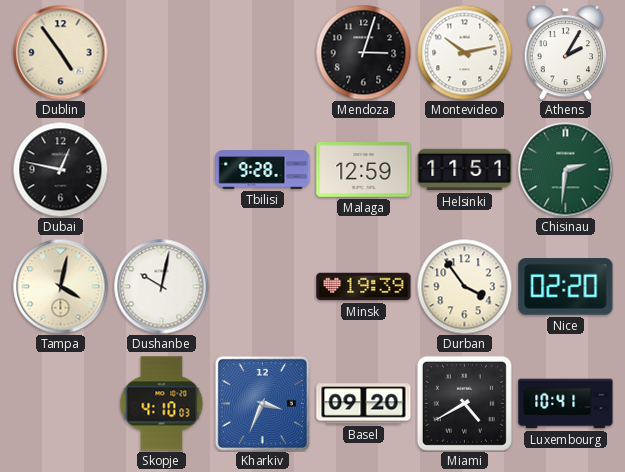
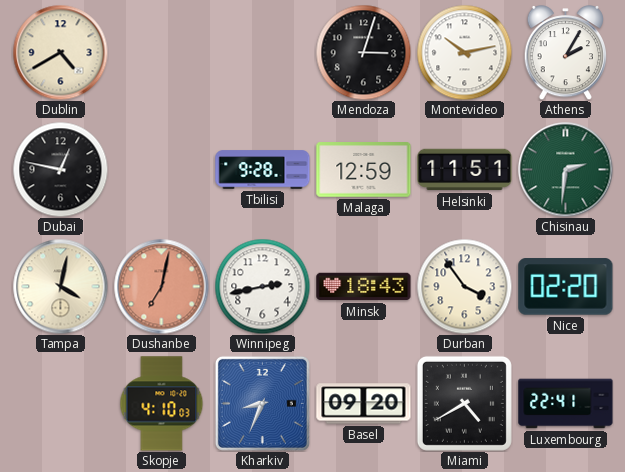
Dublin: 4:54 -> 4:40
Dushanbe: 10:02 -> 7:02
Dushanbe dial: white -> salmon
Winnipeg: none -> 2:43
Minsk: 19:39 -> 18:43
Kharkiv: 3:34 -> 8:34
Luxembourg: 10:41 -> 22:41
